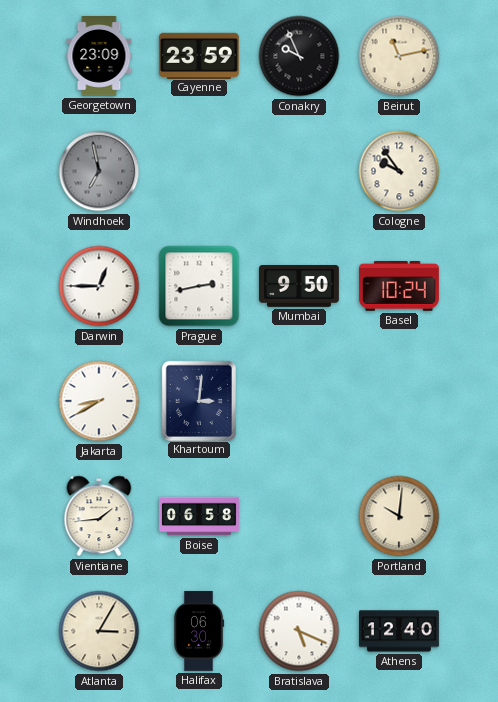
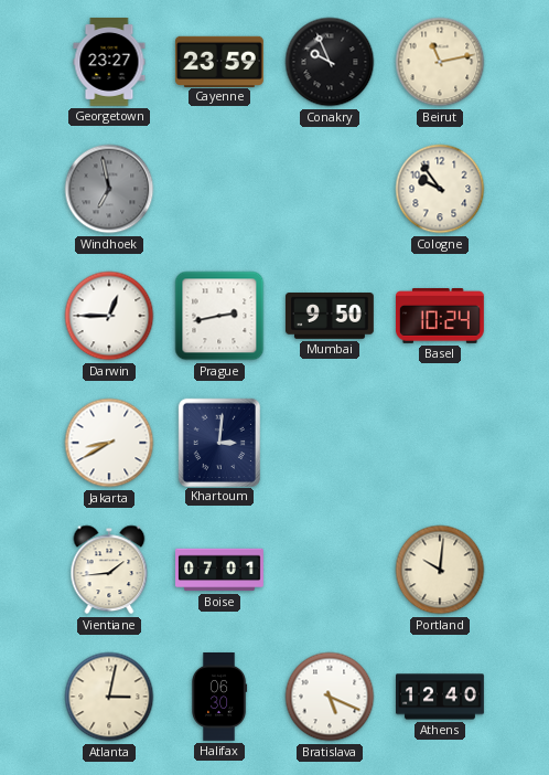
Georgetown: 23:09 -> 23:27
Boise: 06:58 -> 07:01
Atlanta: 3:05 -> 3:02
